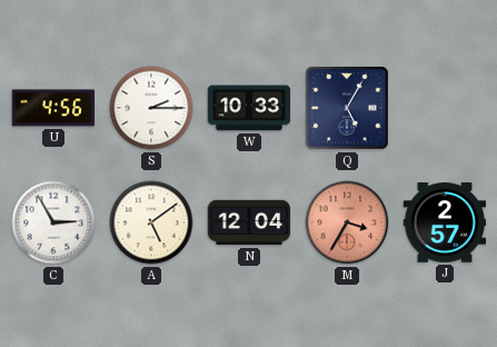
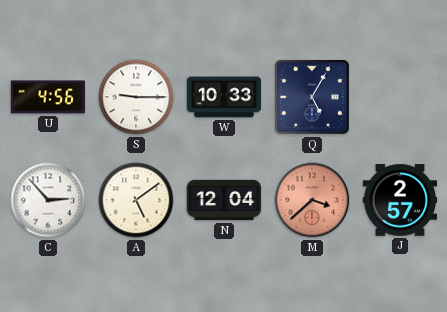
S: 2:15 -> 9:15
C: 2:55 -> 2:53
M: 3:35 -> 3:38
